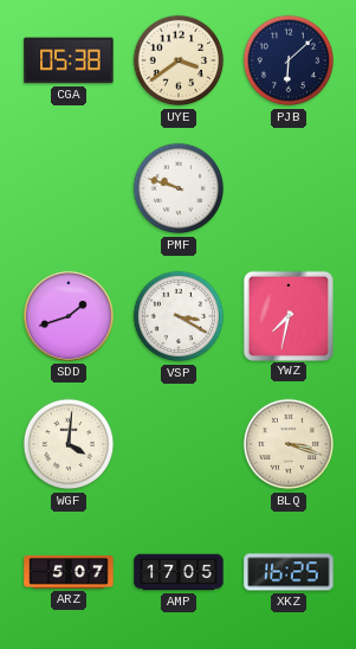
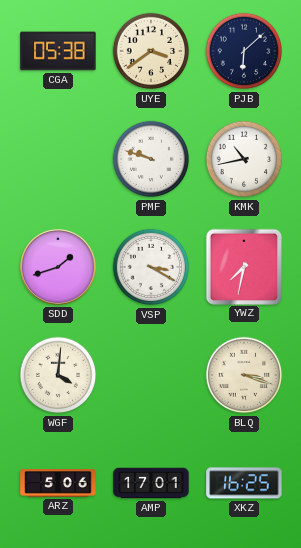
KMK: none -> 10:43
ARZ: 5:07 -> 5:06
AMP: 17:05 -> 17:01
